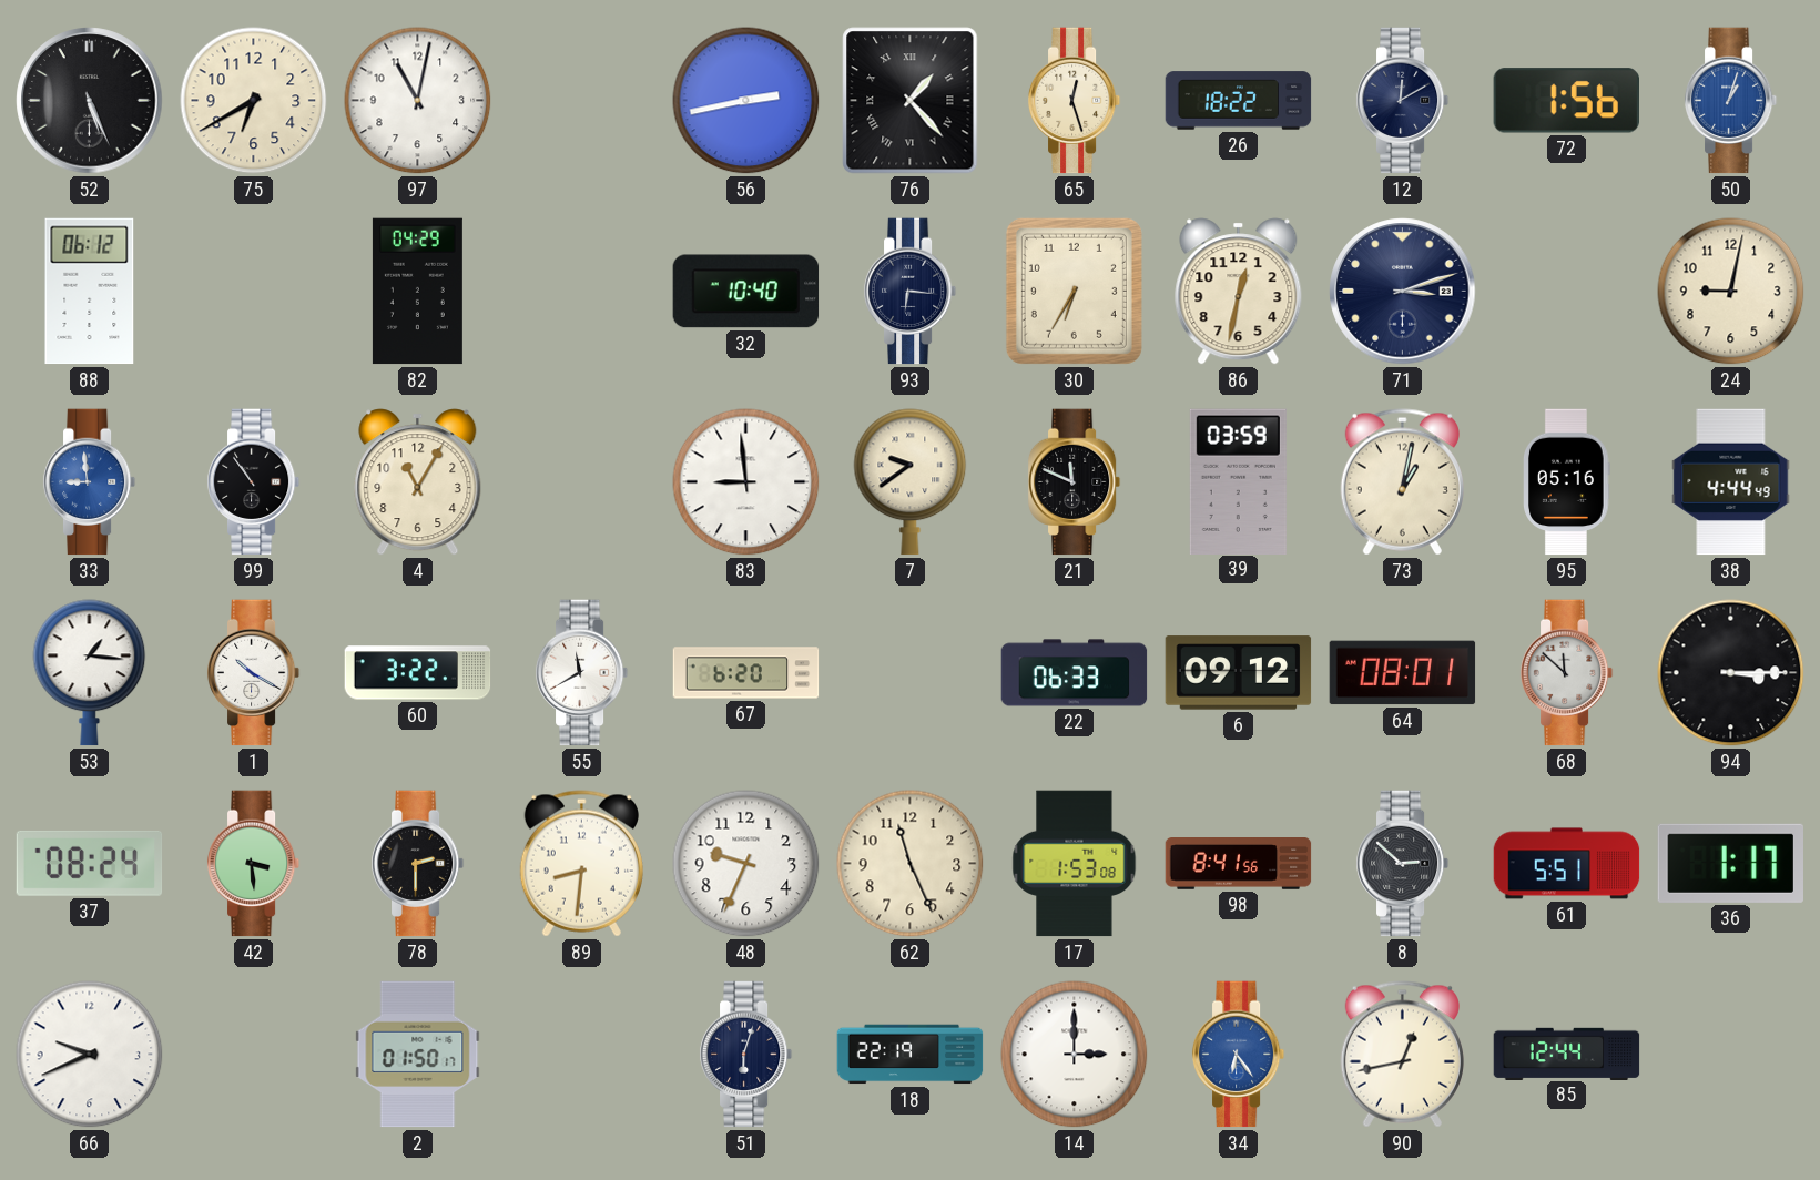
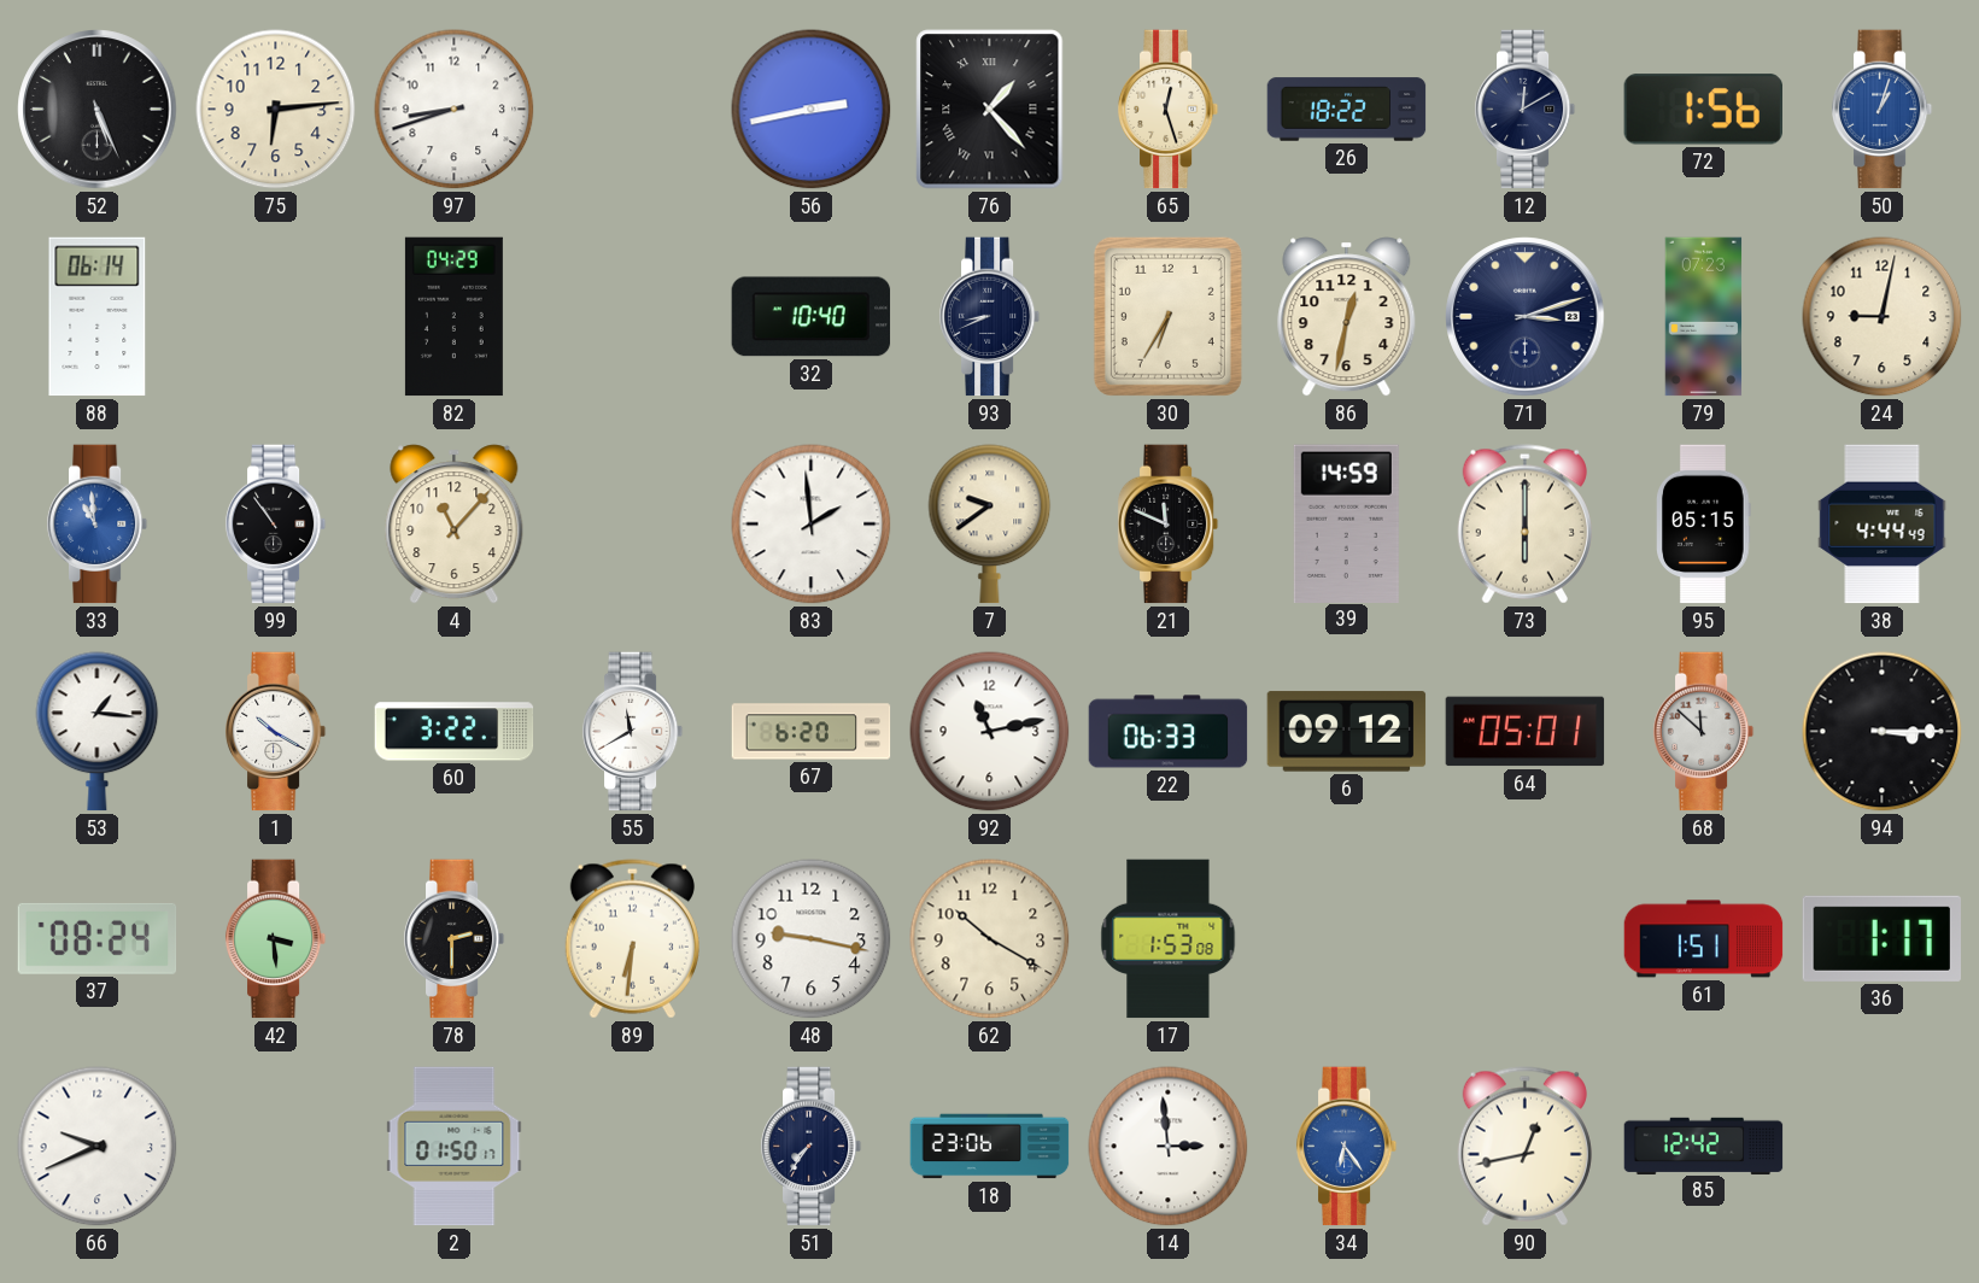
75: 6:40 -> 6:14
97: 11:02 -> 8:42
88: 06:12 -> 06:14
93: 6:16 -> 8:41
79: none -> 07:23
33: 8:59 -> 10:59
4: 11:05 -> 11:07
83: 8:59 -> 1:59
39: 03:59 -> 14:59
73: 1:02 -> 6:00
95: 05:16 -> 05:15
92: none -> 11:13
64: 08:01 -> 05:01
89: 8:31 -> 6:31
48: 9:34 -> 9:17
62: 11:26 -> 10:20
98: 8:41 -> none
8: 2:52 -> none
61: 5:51 -> 1:51
51: 6:03 -> 7:36
18: 22:19 -> 23:06
14: 3:00 -> 2:59
85: 12:44 -> 12:42
